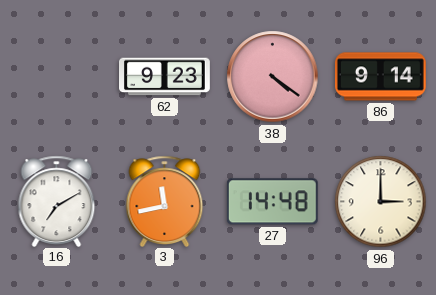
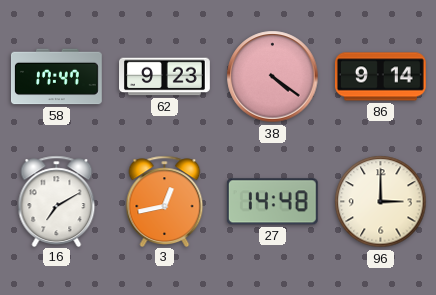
58: none -> 17:47
3: 11:43 -> 12:43
